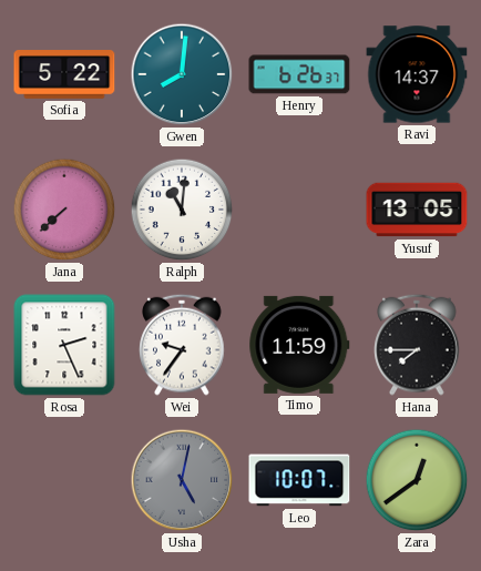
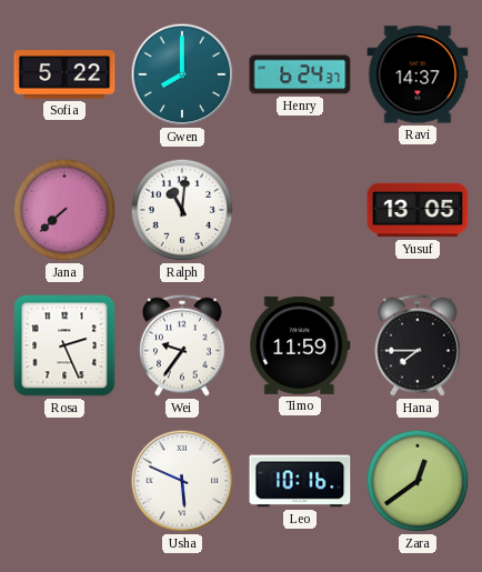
Gwen: 8:01 -> 8:00
Henry: 6:26 -> 6:24
Usha: 5:02 -> 5:49
Usha dial: grey -> white
Leo: 10:07 -> 10:16
